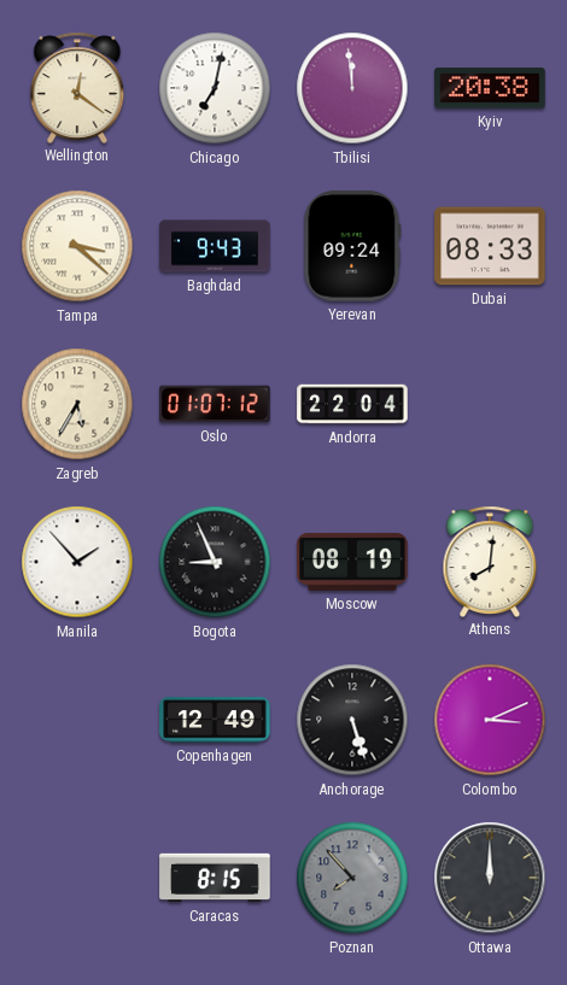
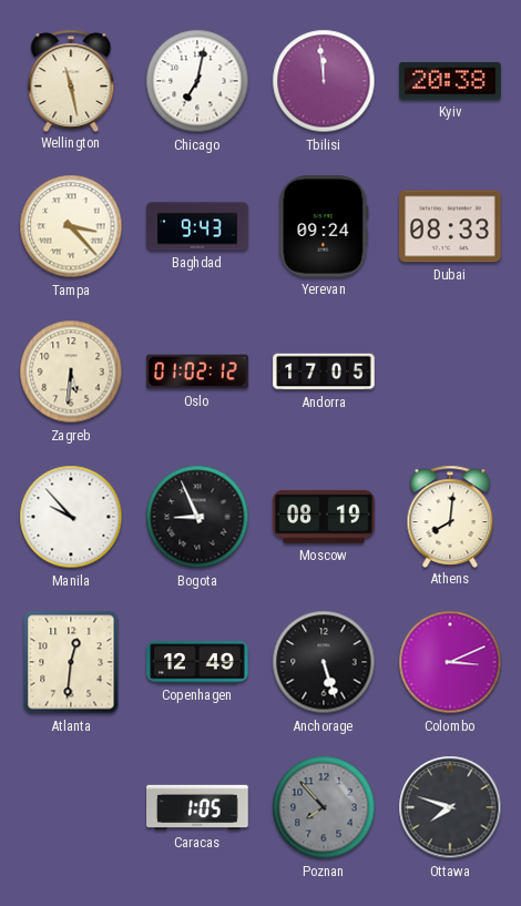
Wellington: 12:21 -> 11:28
Tampa: 3:22 -> 3:23
Zagreb: 5:35 -> 5:31
Oslo: 01:07 -> 01:02
Andorra: 22:04 -> 17:05
Manila: 1:53 -> 9:53
Atlanta: none -> 12:31
Caracas: 8:15 -> 1:05
Ottawa: 12:00 -> 7:48
